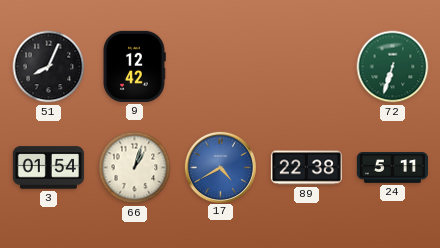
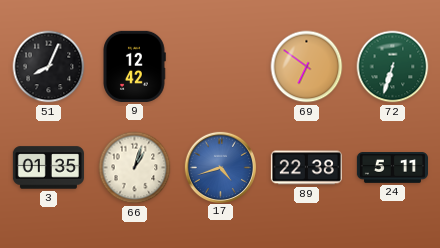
69: none -> 6:51
3: 01:54 -> 01:35
17: 4:40 -> 4:42
